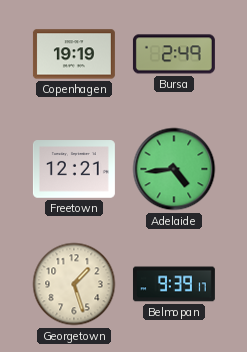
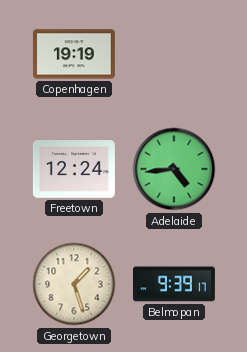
Bursa: 2:49 -> none
Freetown: 12:21 -> 12:24
